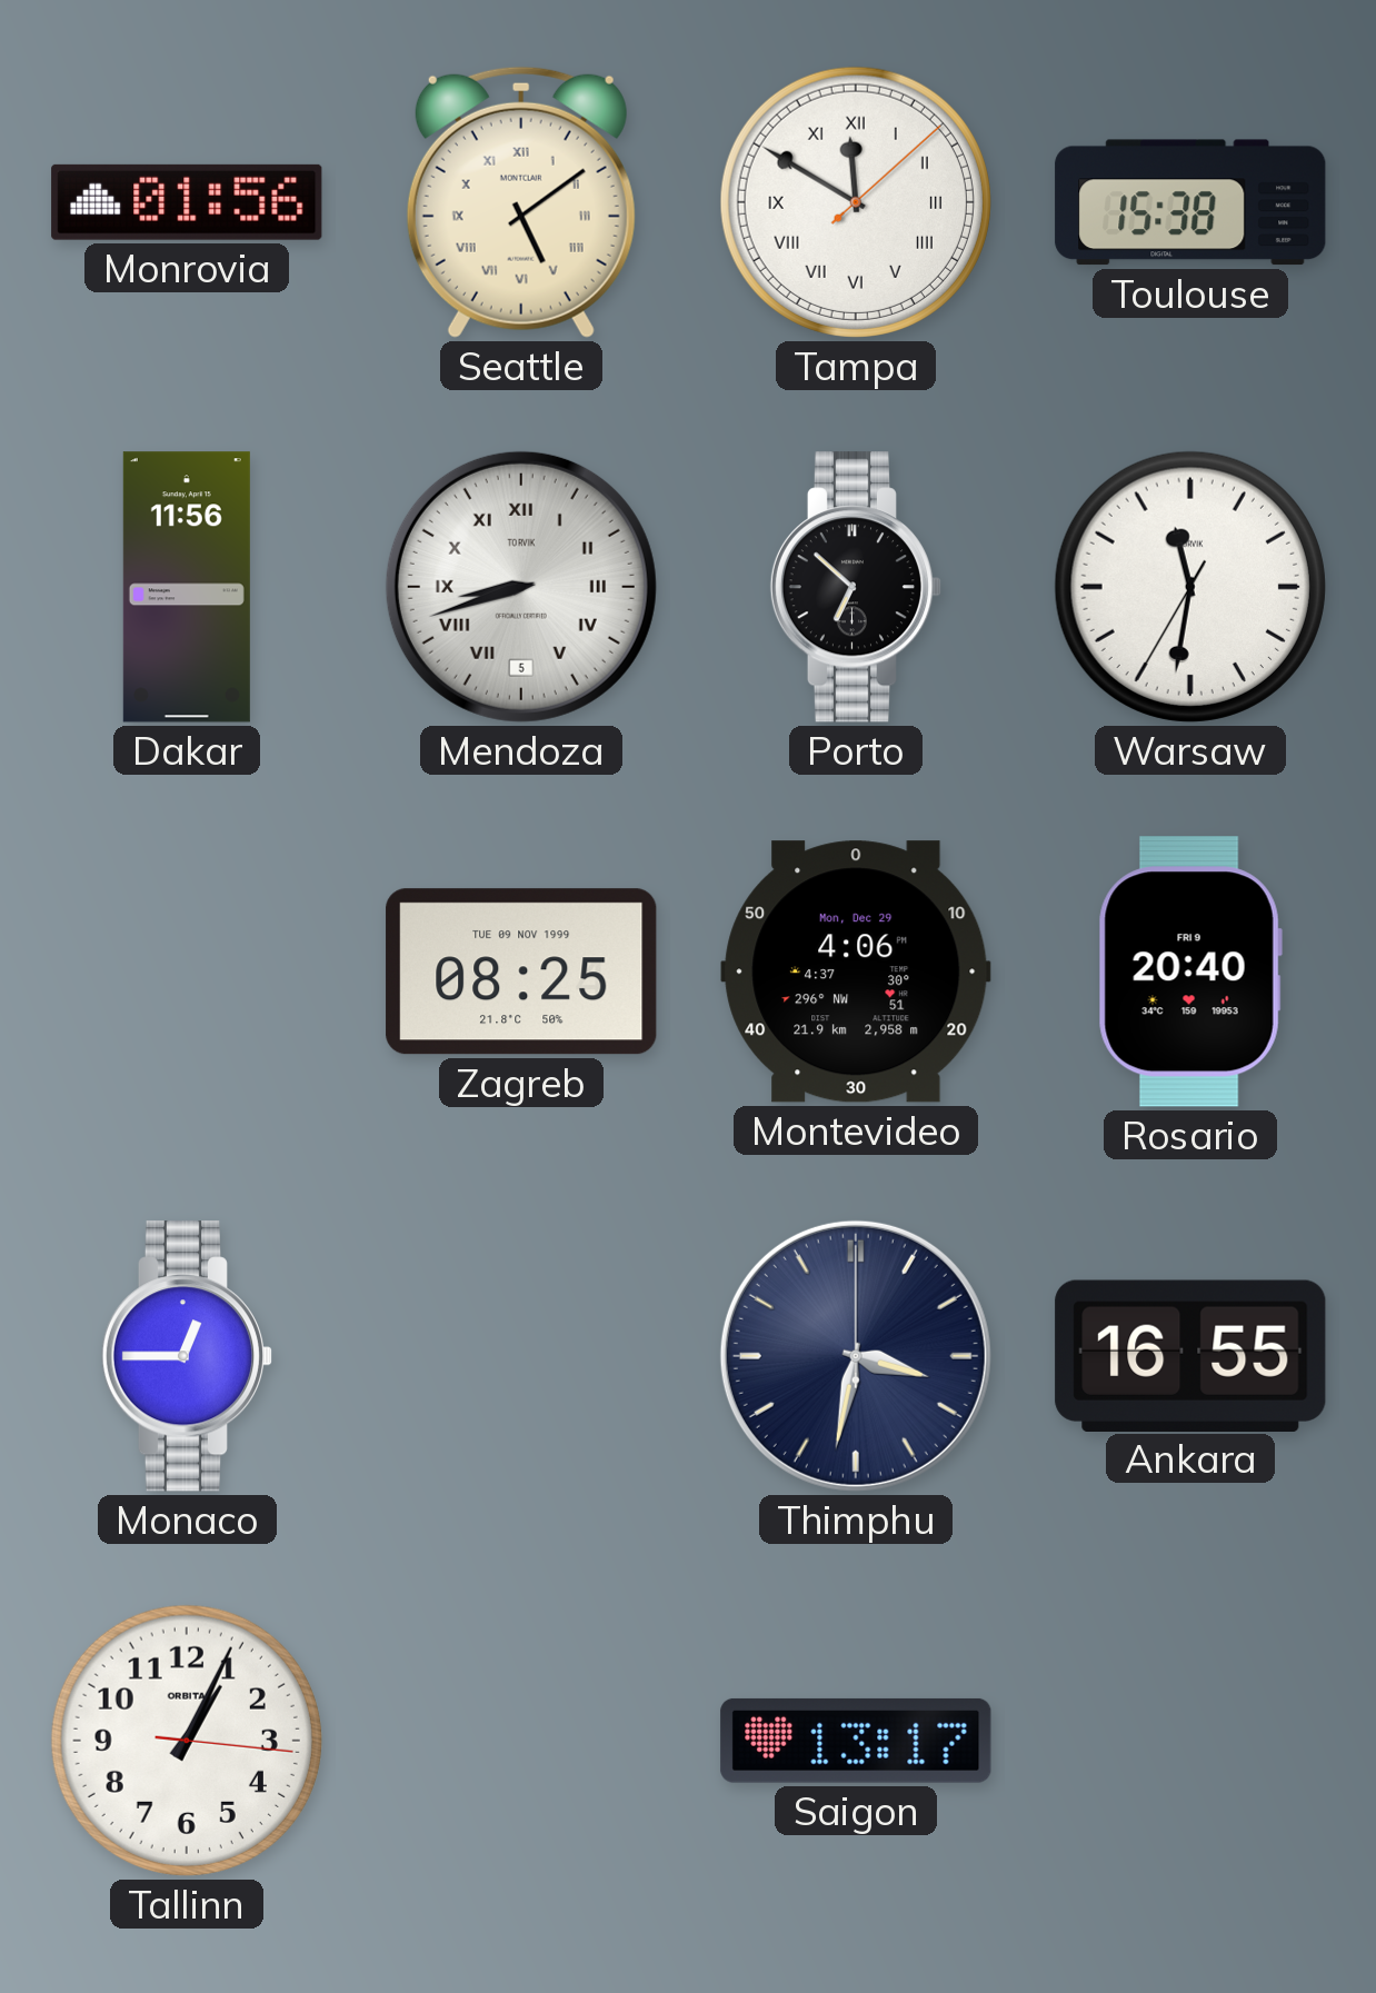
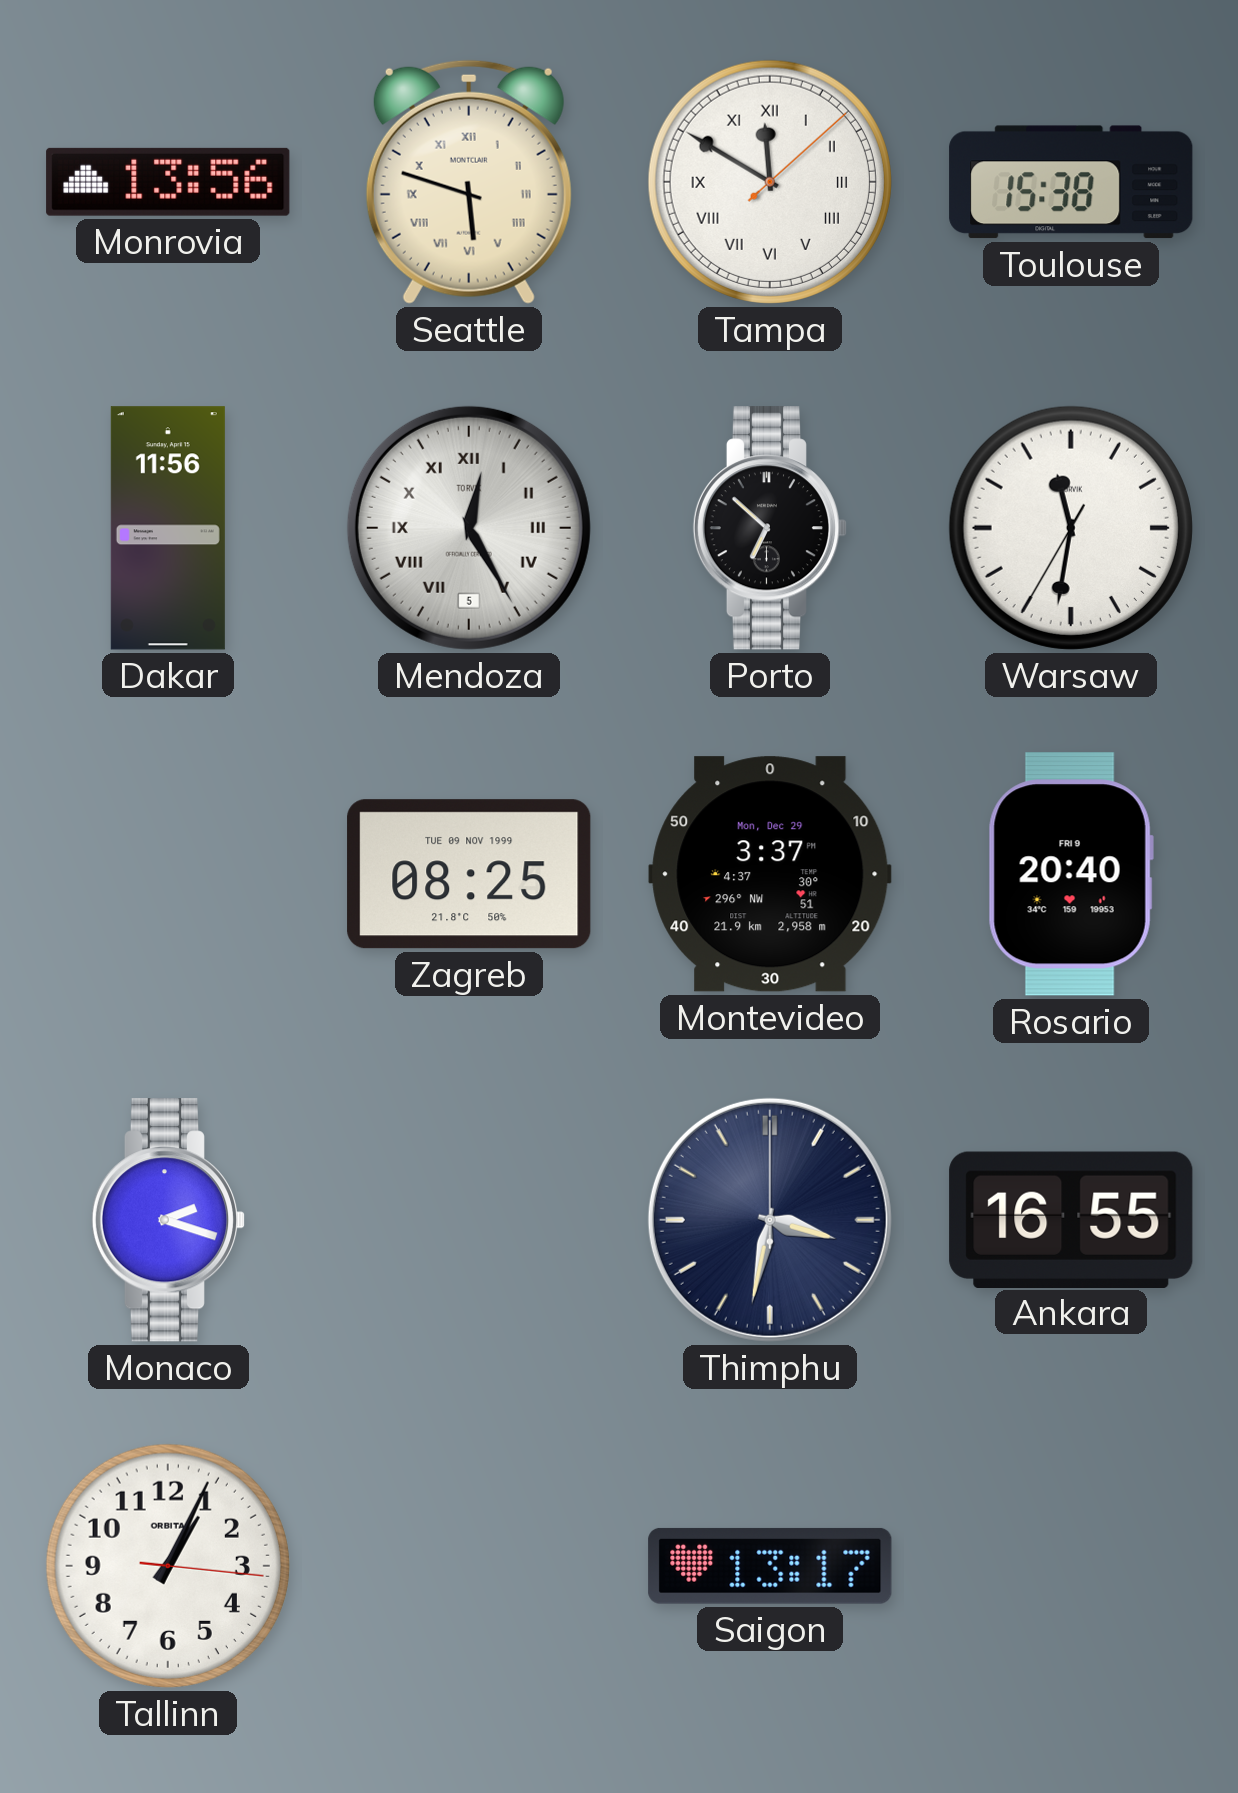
Monrovia: 01:56 -> 13:56
Seattle: 5:09 -> 5:48
Mendoza: 8:42 -> 12:25
Montevideo: 4:06 -> 3:37
Monaco: 12:45 -> 2:18
